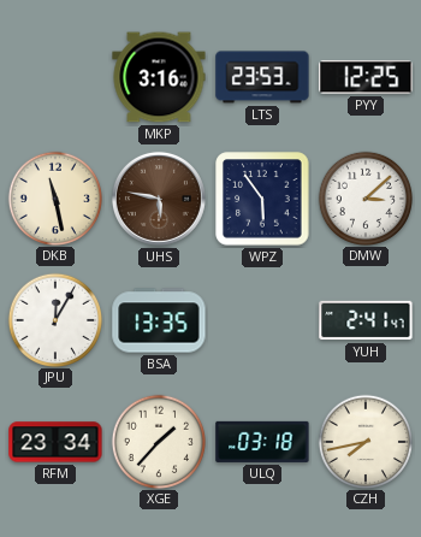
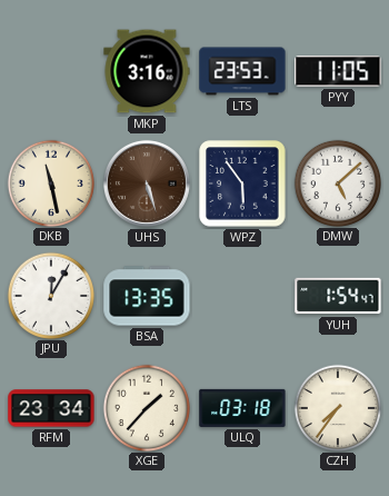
PYY: 12:25 -> 11:05
UHS: 5:47 -> 5:27
DMW: 3:08 -> 5:08
YUH: 2:41 -> 1:54
CZH: 7:43 -> 7:36
